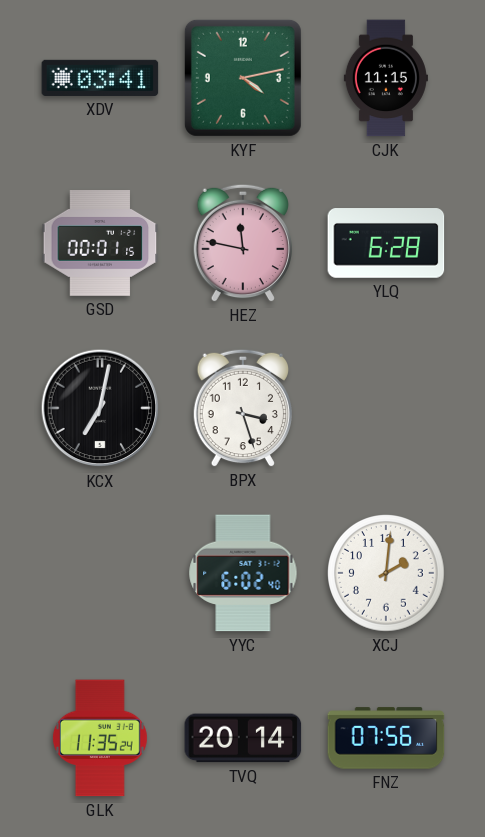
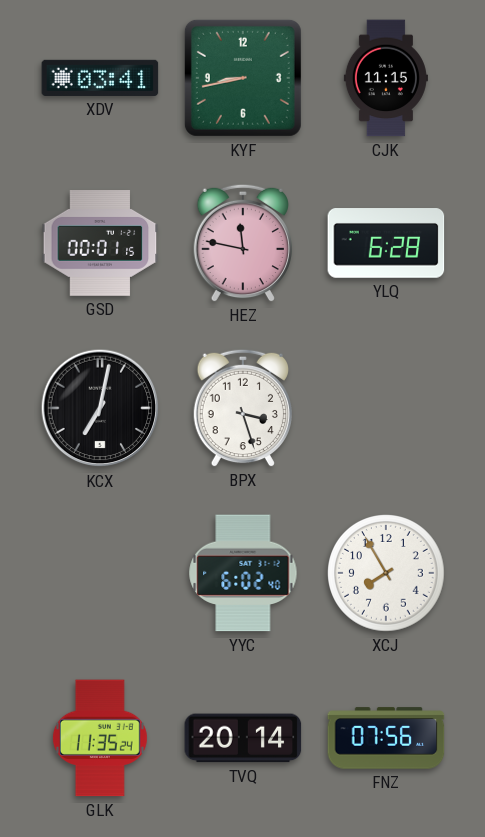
KYF: 4:13 -> 8:43
XCJ: 2:01 -> 7:55
